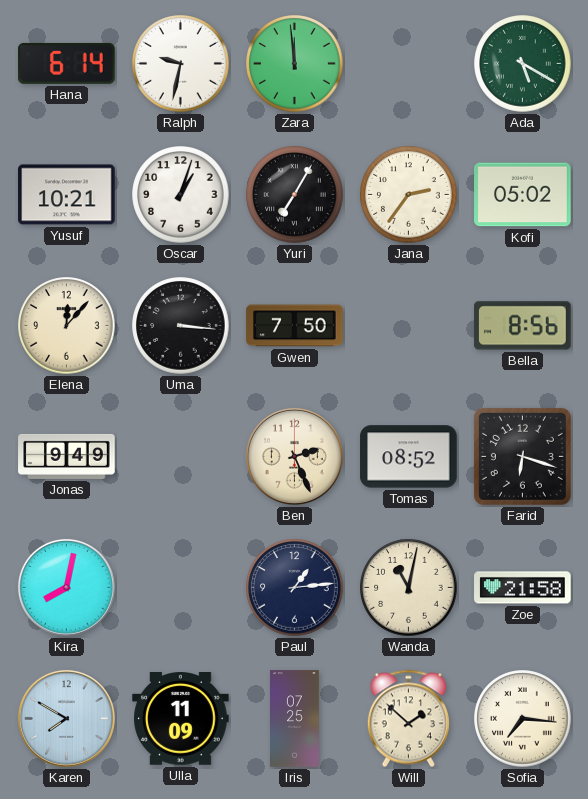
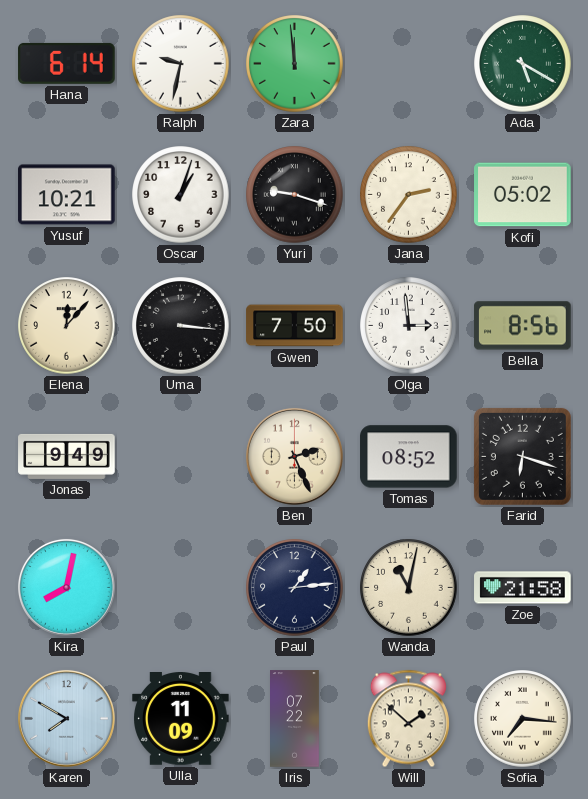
Yuri: 7:05 -> 9:18
Olga: none -> 2:59
Iris: 07:25 -> 07:22
